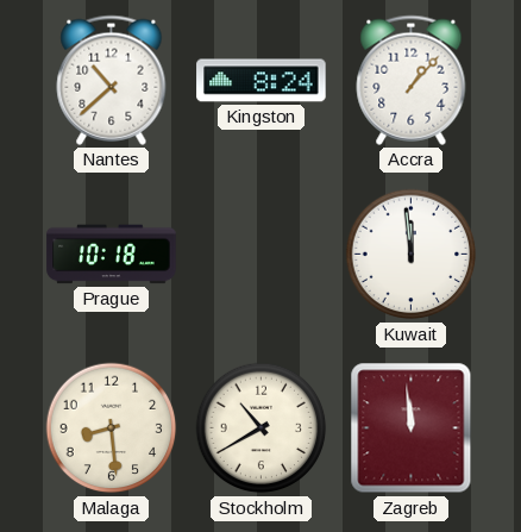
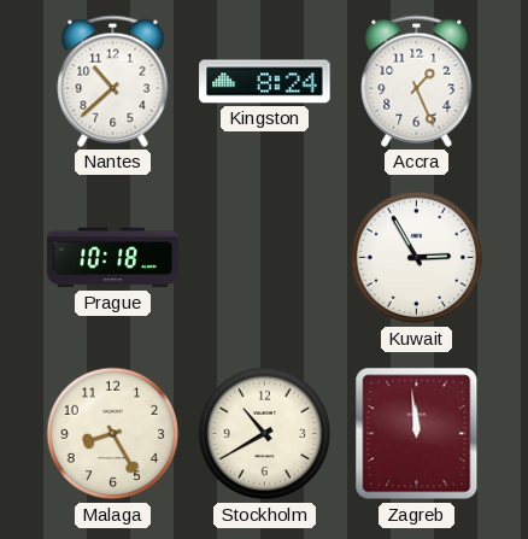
Accra: 1:07 -> 1:26
Kuwait: 11:59 -> 2:55
Malaga: 8:29 -> 8:25
